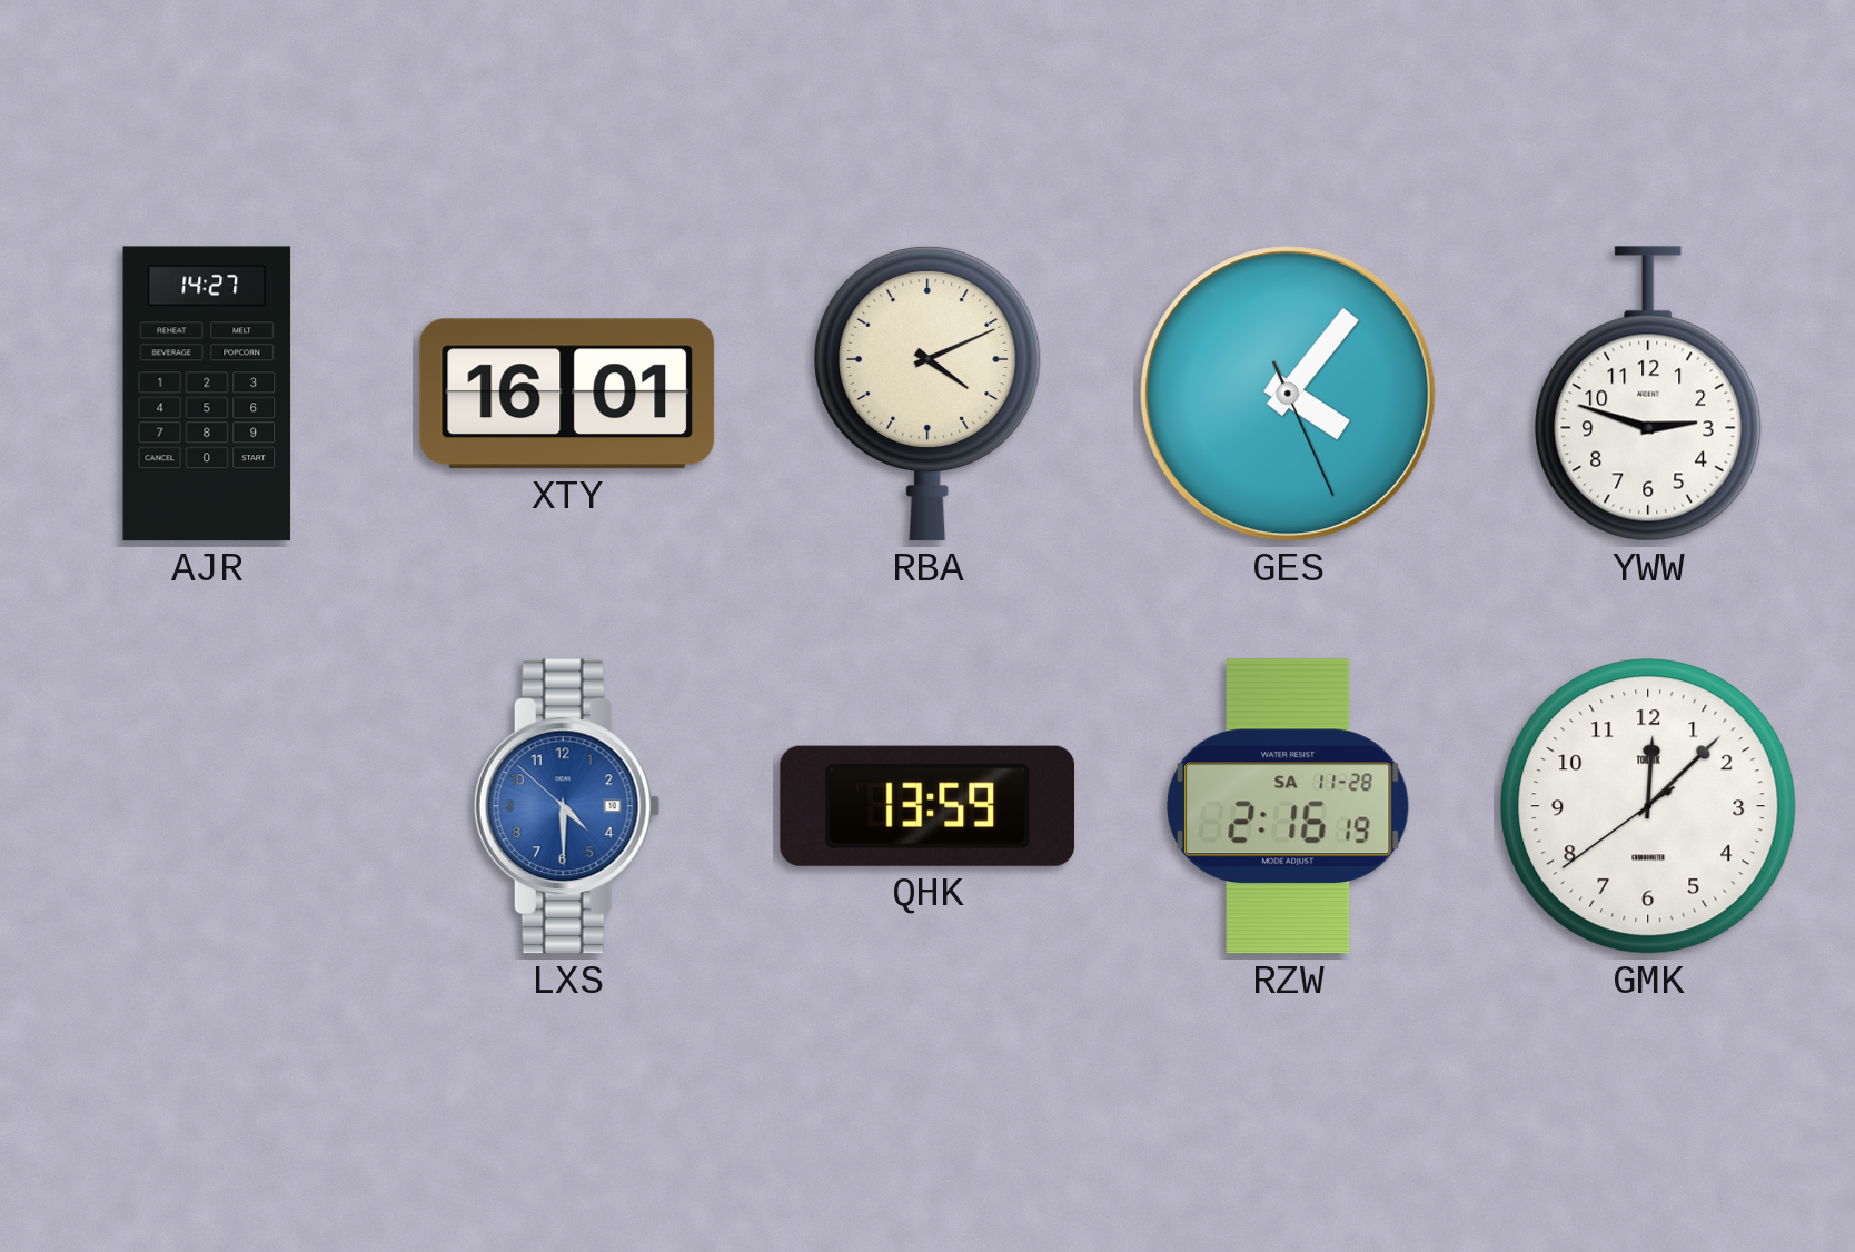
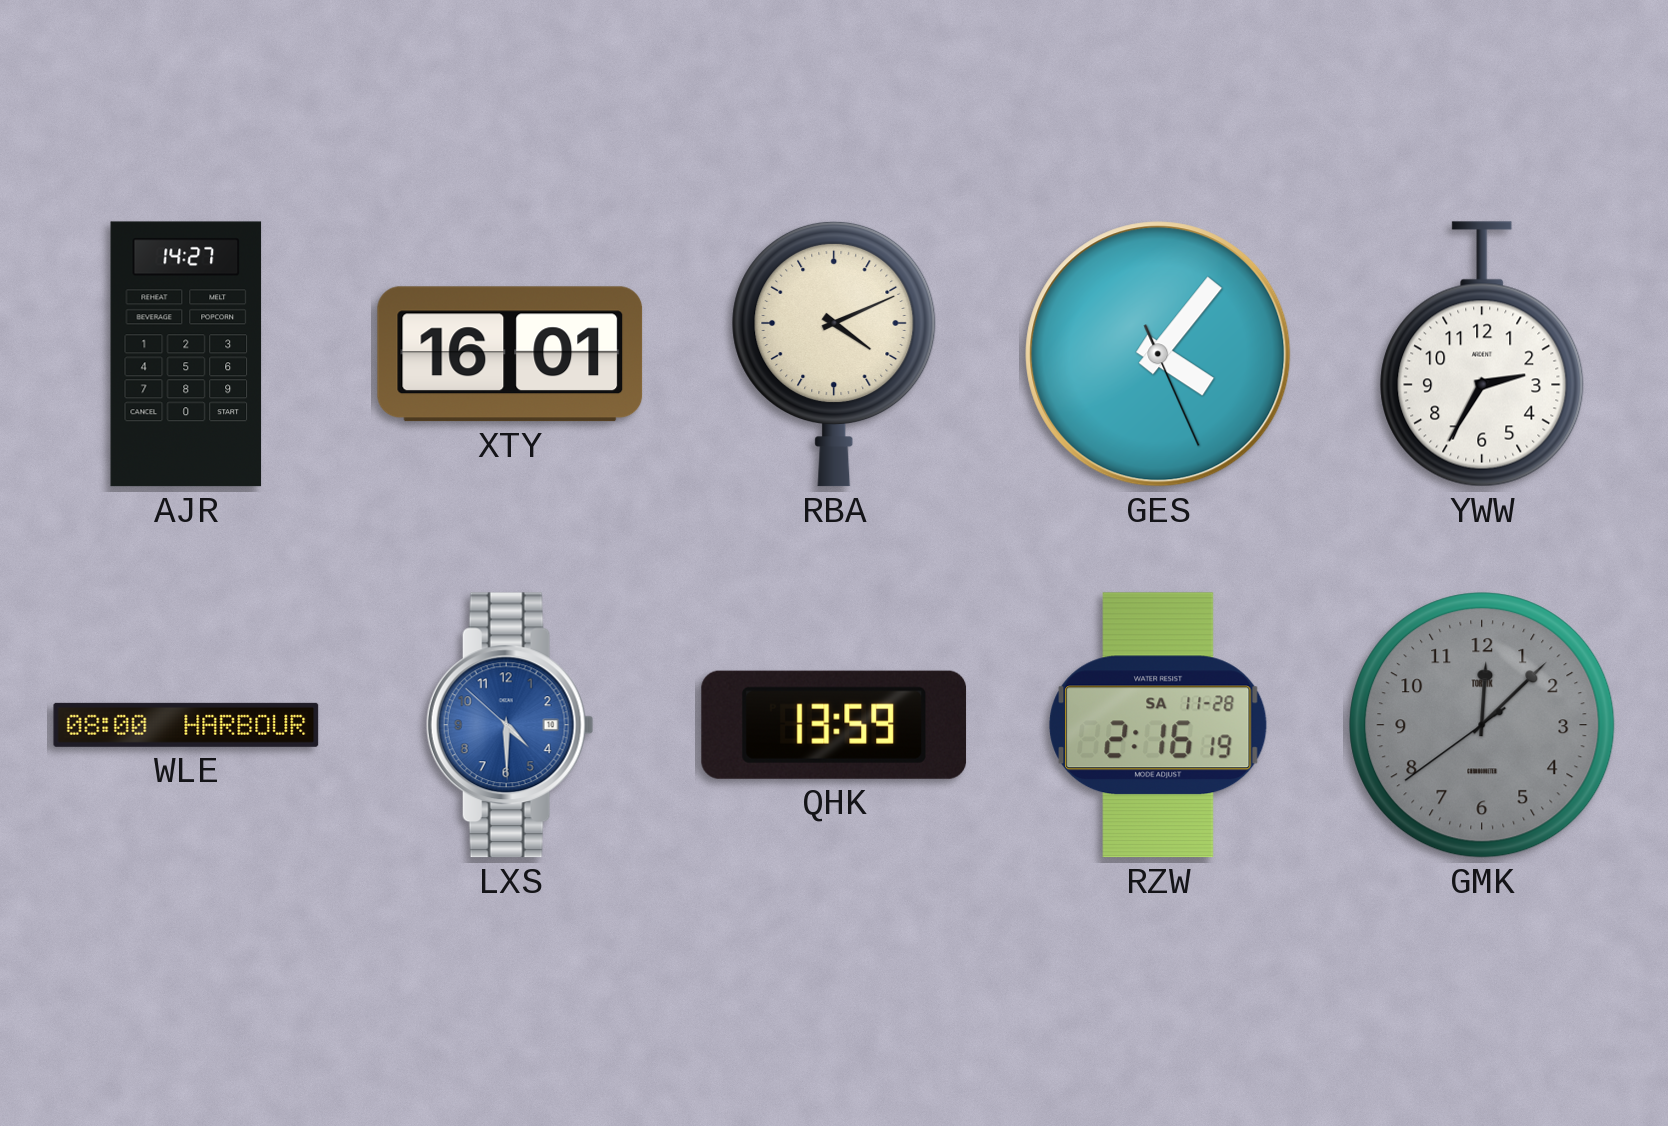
YWW: 2:48 -> 2:35
WLE: none -> 08:00
GMK dial: white -> grey
